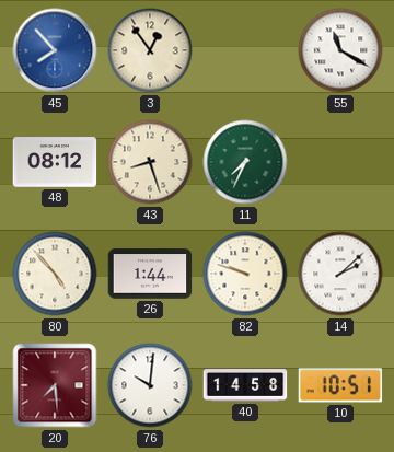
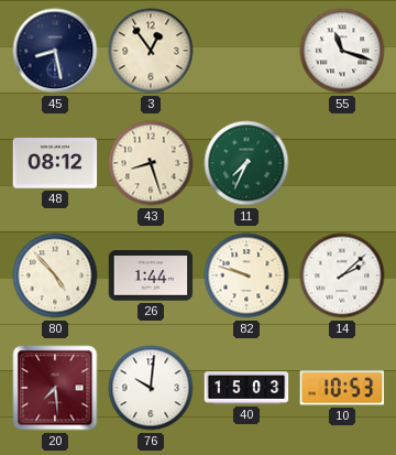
45: 7:53 -> 8:28
45 dial: blue -> navy
55: 11:20 -> 11:18
40: 14:58 -> 15:03
10: 10:51 -> 10:53
